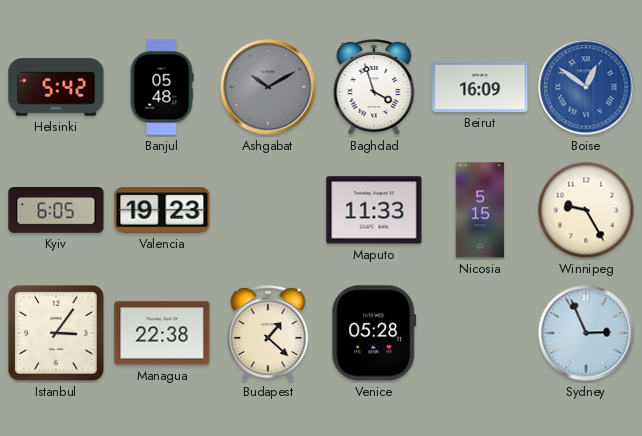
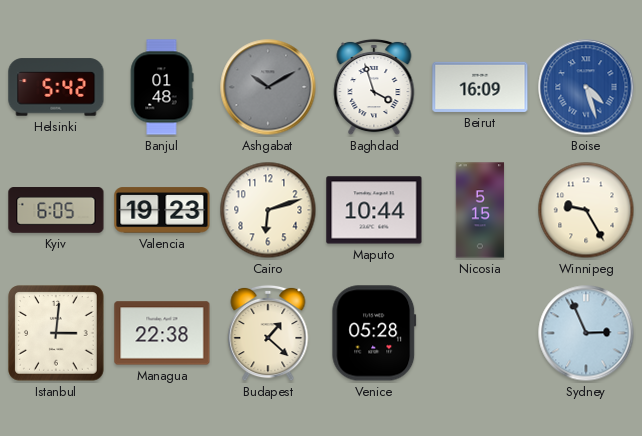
Banjul: 05:48 -> 01:48
Boise: 12:51 -> 4:27
Cairo: none -> 6:12
Maputo: 11:33 -> 10:44
Istanbul: 3:06 -> 3:01
